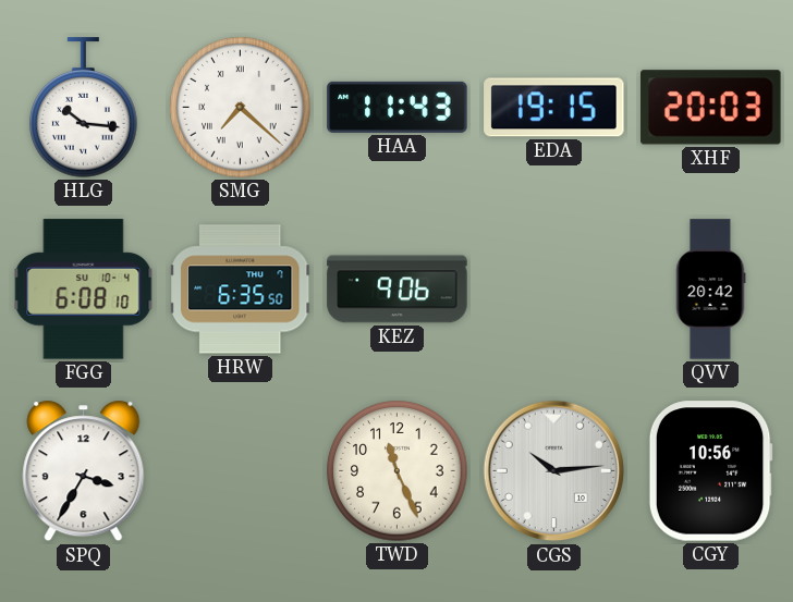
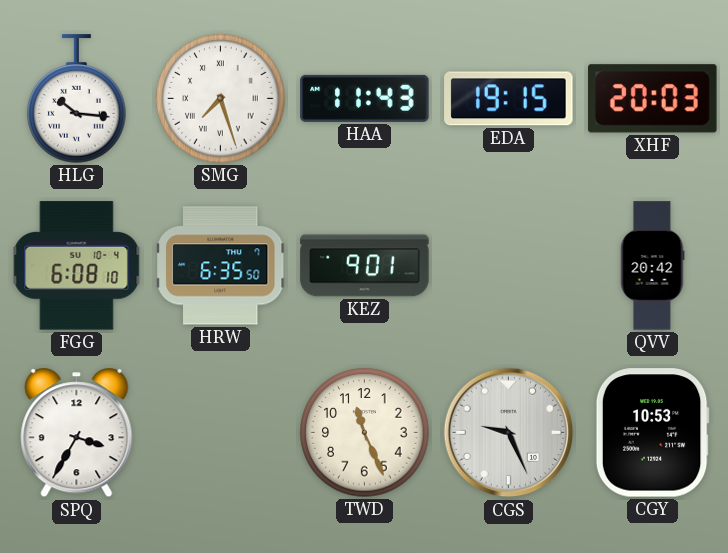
SMG: 7:22 -> 7:27
KEZ: 9:06 -> 9:01
CGS: 10:14 -> 9:26
CGY: 10:56 -> 10:53
